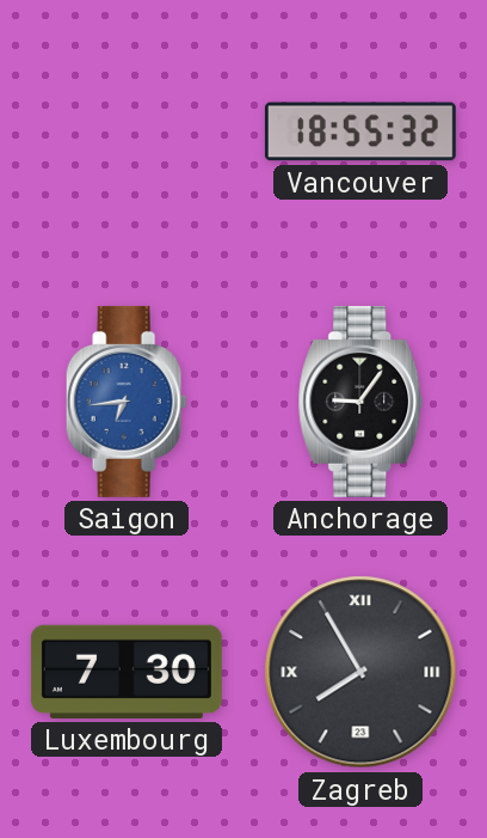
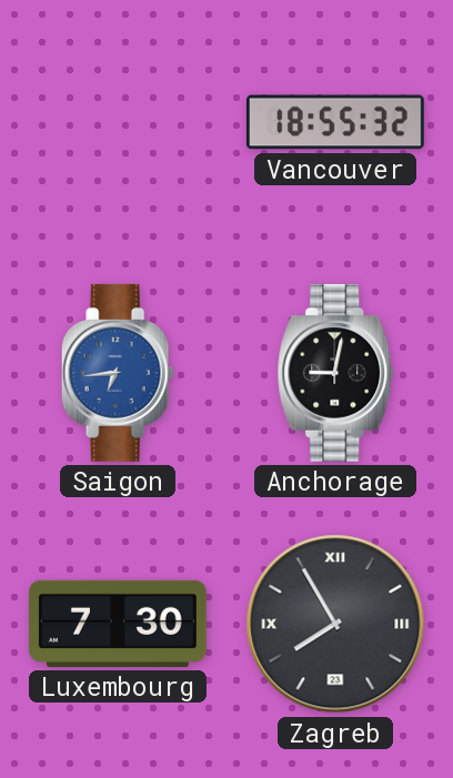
Anchorage: 9:06 -> 9:02
